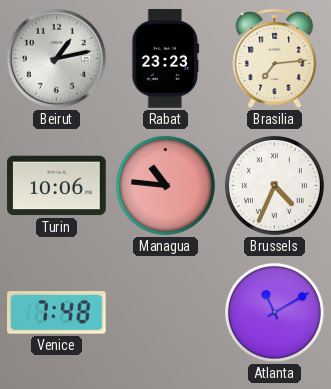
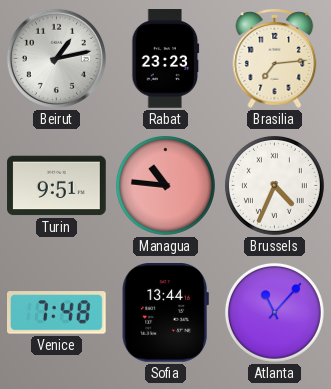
Turin: 10:06 -> 9:51
Sofia: none -> 13:44
Atlanta: 11:10 -> 11:07
